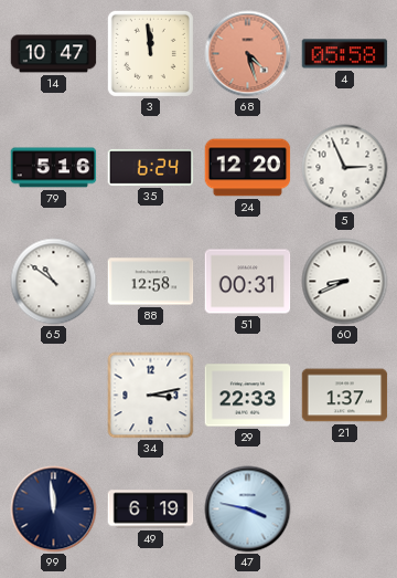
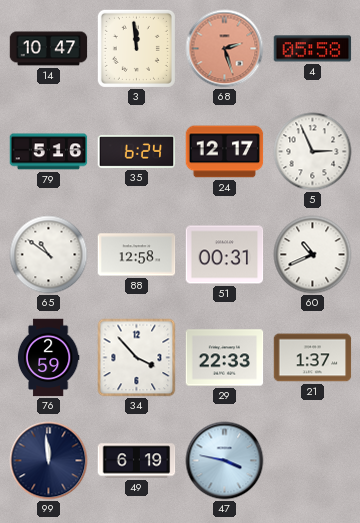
68: 4:27 -> 2:27
24: 12:20 -> 12:17
60: 8:41 -> 10:41
76: none -> 2:59
34: 3:13 -> 3:53
